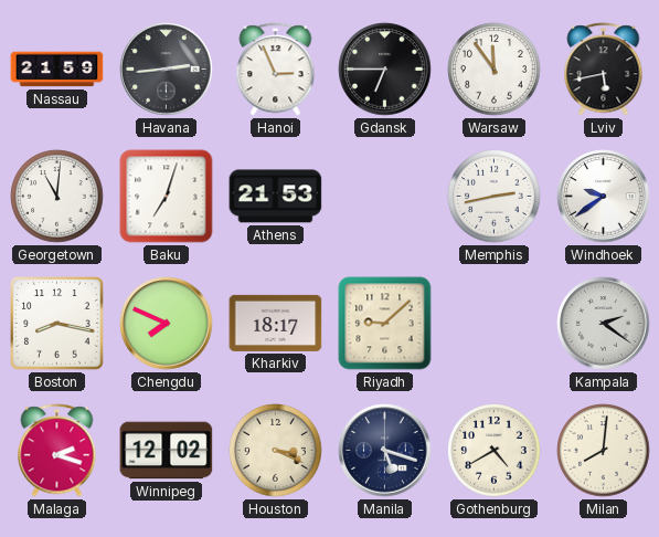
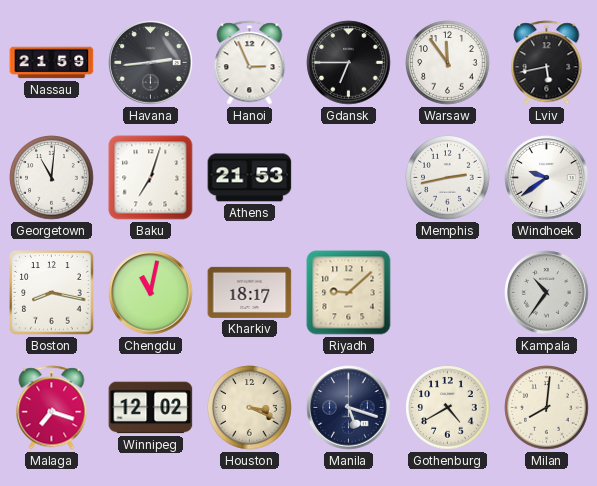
Chengdu: 7:49 -> 11:02
Kampala: 2:21 -> 10:36
Malaga: 2:18 -> 7:18
